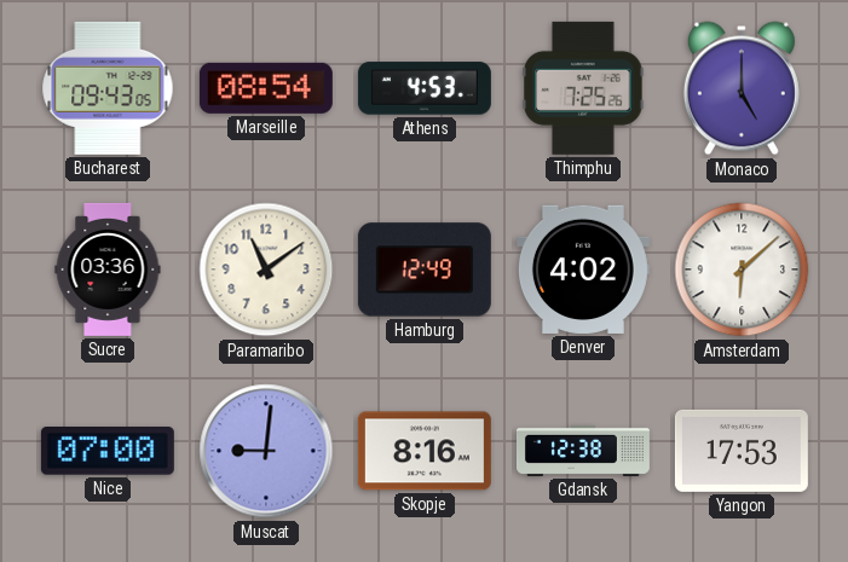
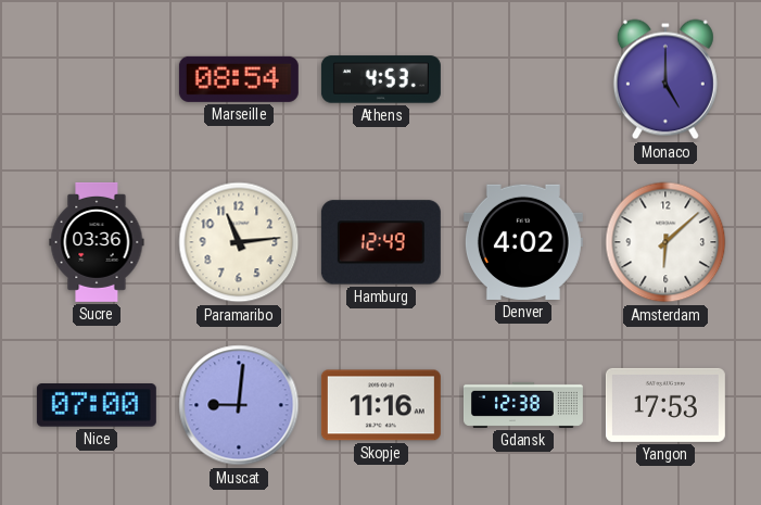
Bucharest: 09:43 -> none
Thimphu: 7:25 -> none
Paramaribo: 11:09 -> 11:14
Skopje: 8:16 -> 11:16
